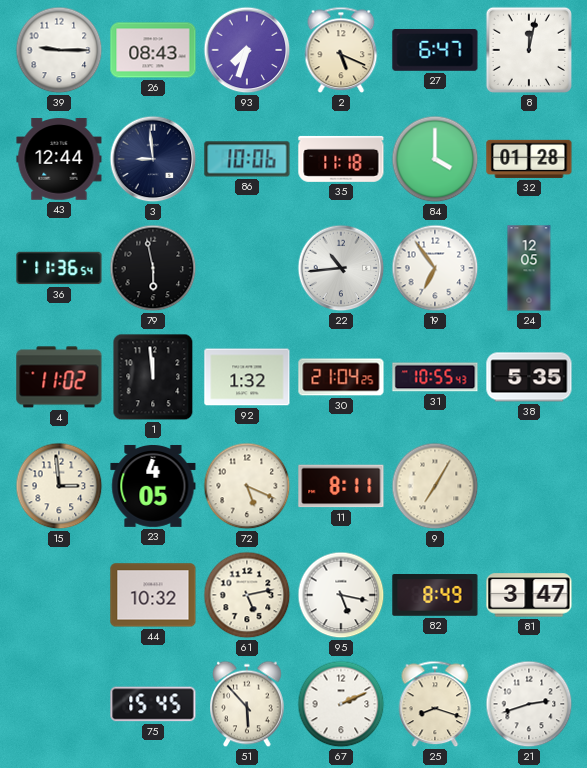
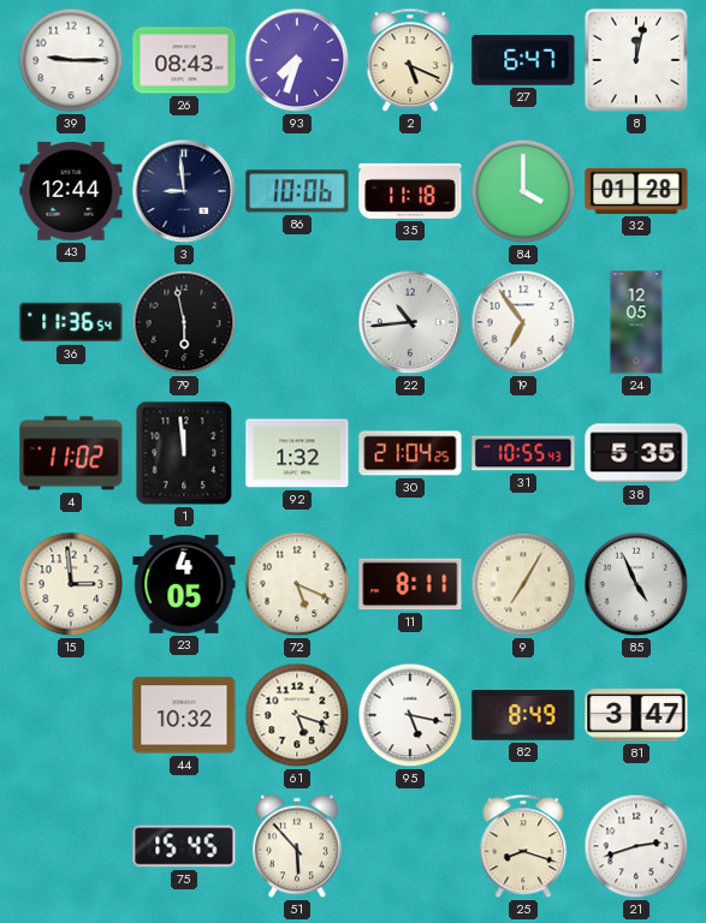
85: none -> 4:56
61: 5:13 -> 5:18
67: 2:11 -> none
